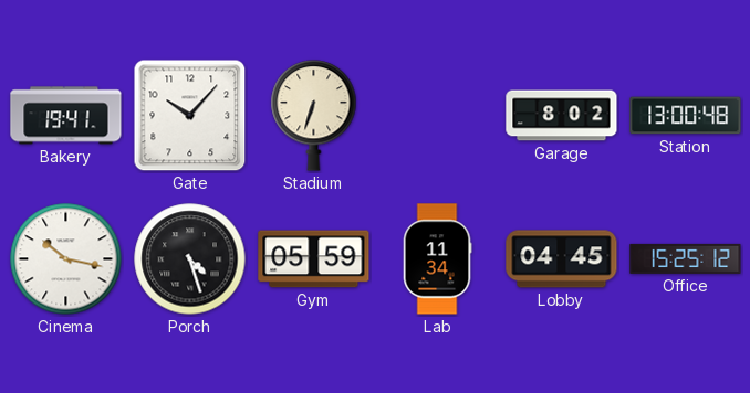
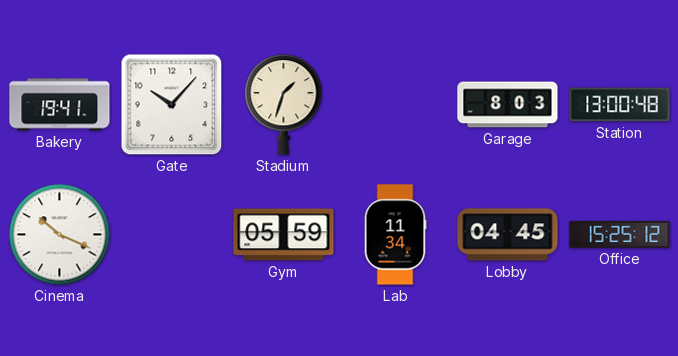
Stadium: 6:33 -> 1:33
Garage: 8:02 -> 8:03
Cinema: 10:17 -> 10:19
Porch: 4:27 -> none
